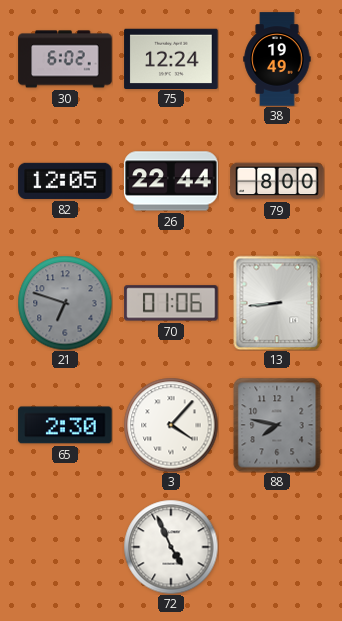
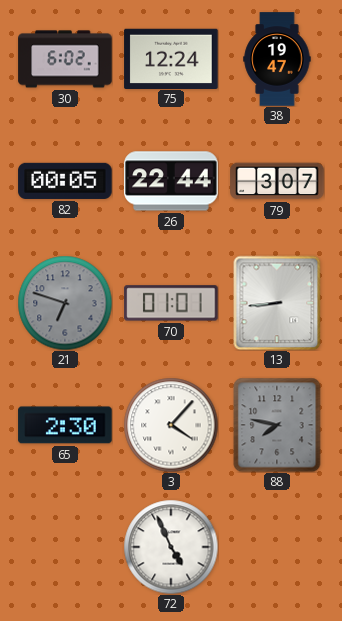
38: 19:49 -> 19:47
82: 12:05 -> 00:05
79: 8:00 -> 3:07
70: 01:06 -> 01:01
